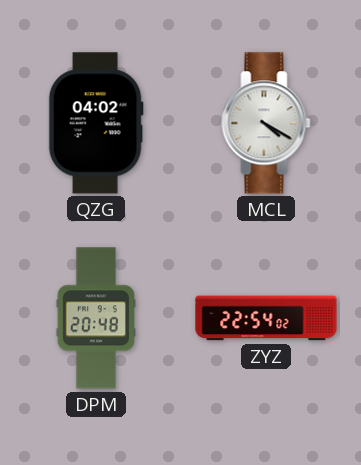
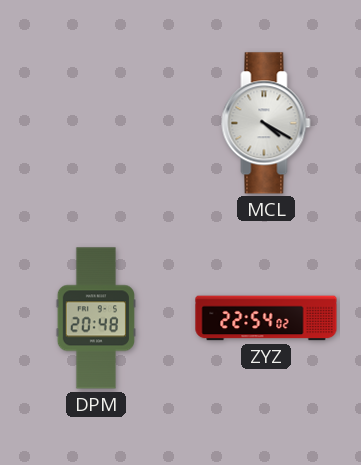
QZG: 04:02 -> none
